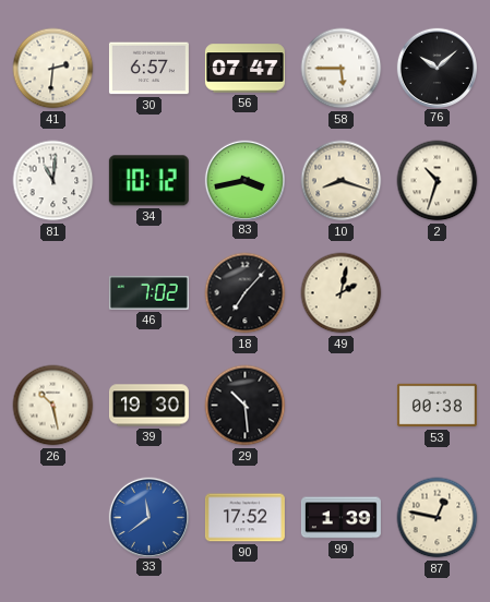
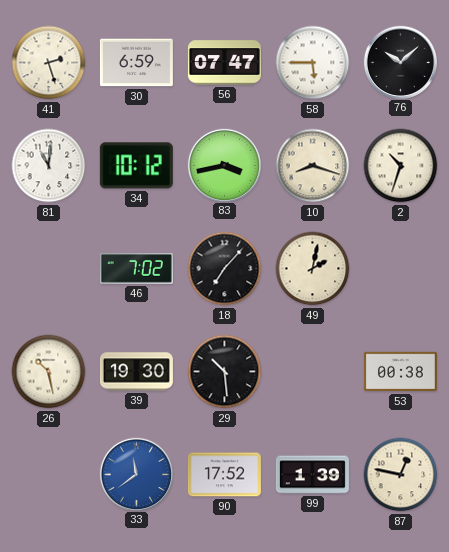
41: 2:31 -> 2:27
30: 6:57 -> 6:59
